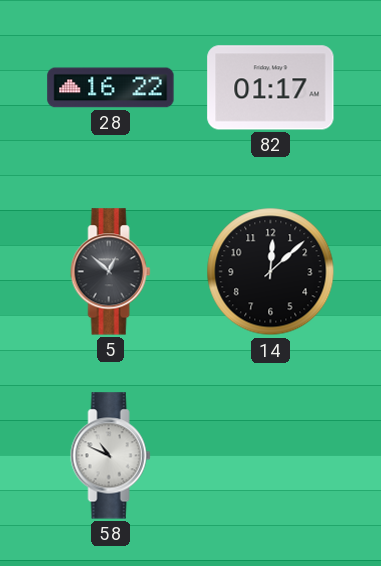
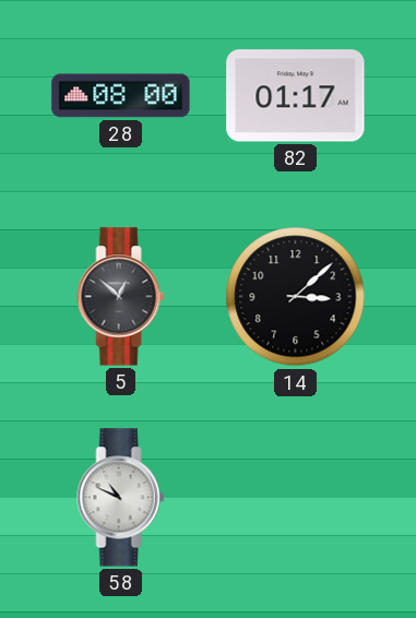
28: 16:22 -> 08:00
14: 12:08 -> 3:08
